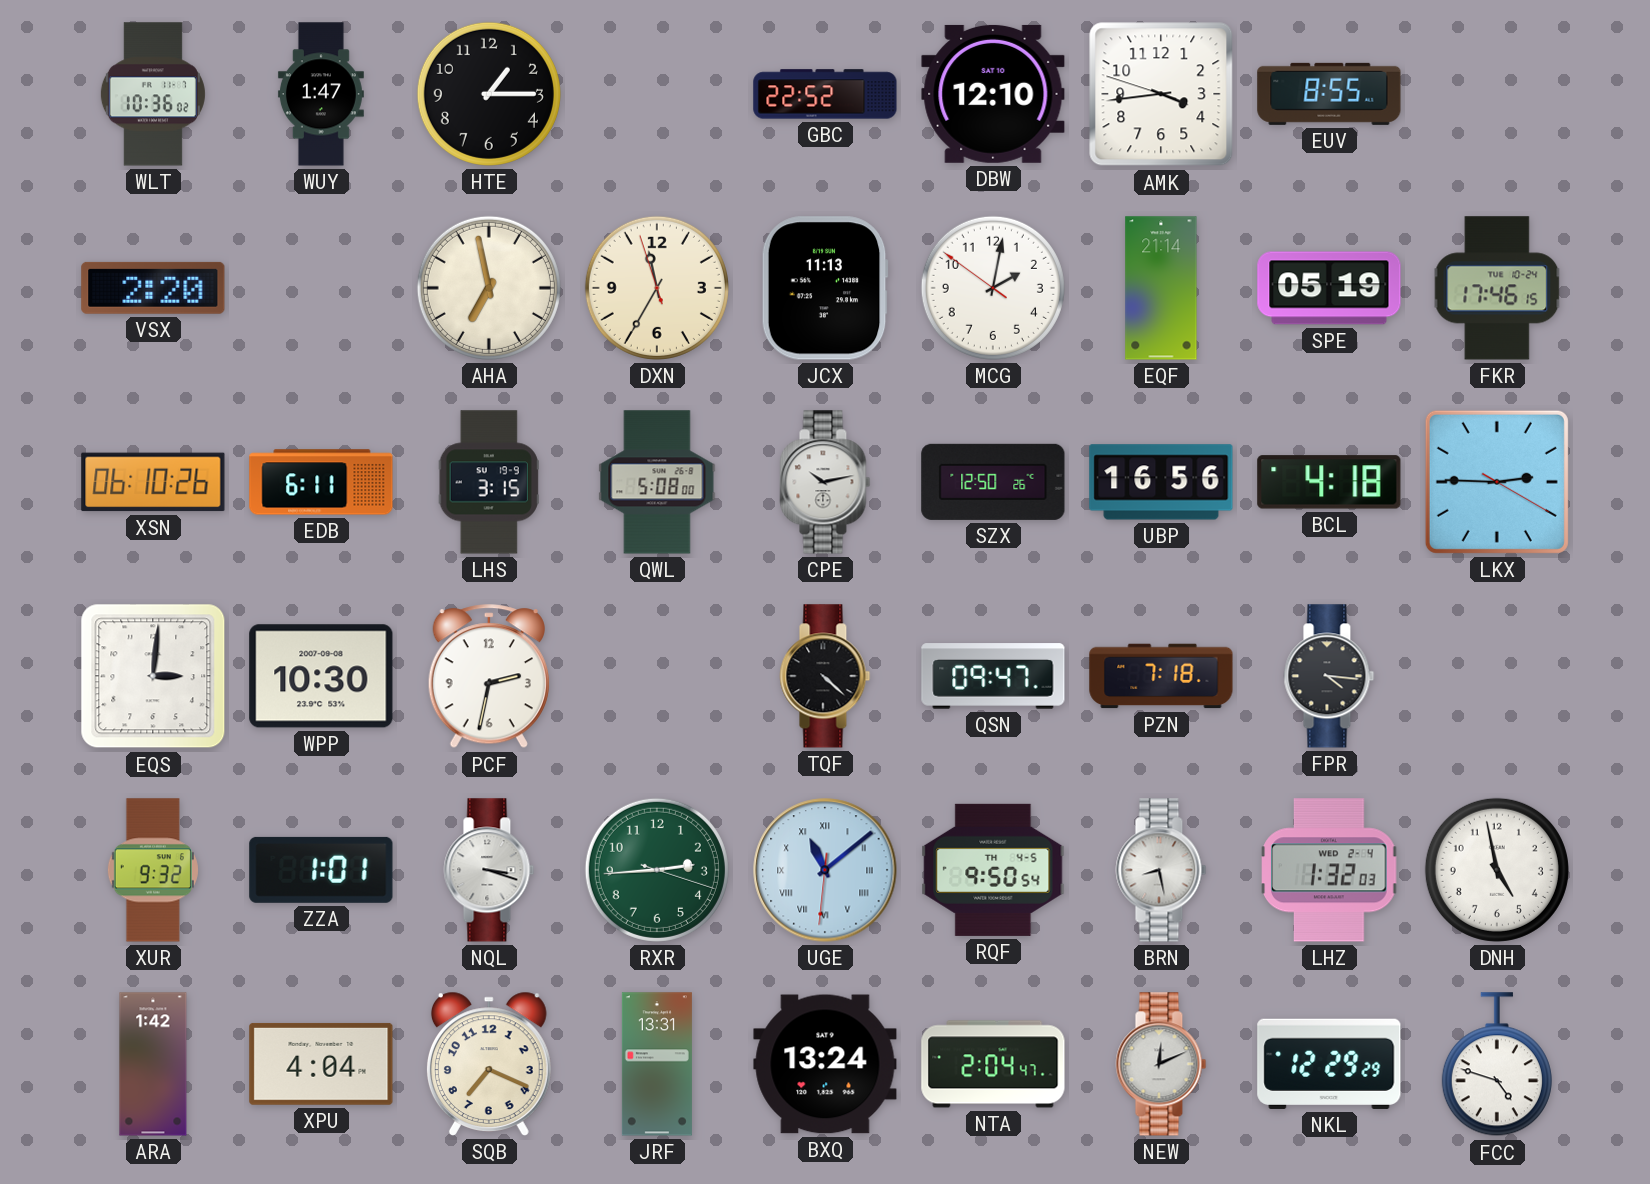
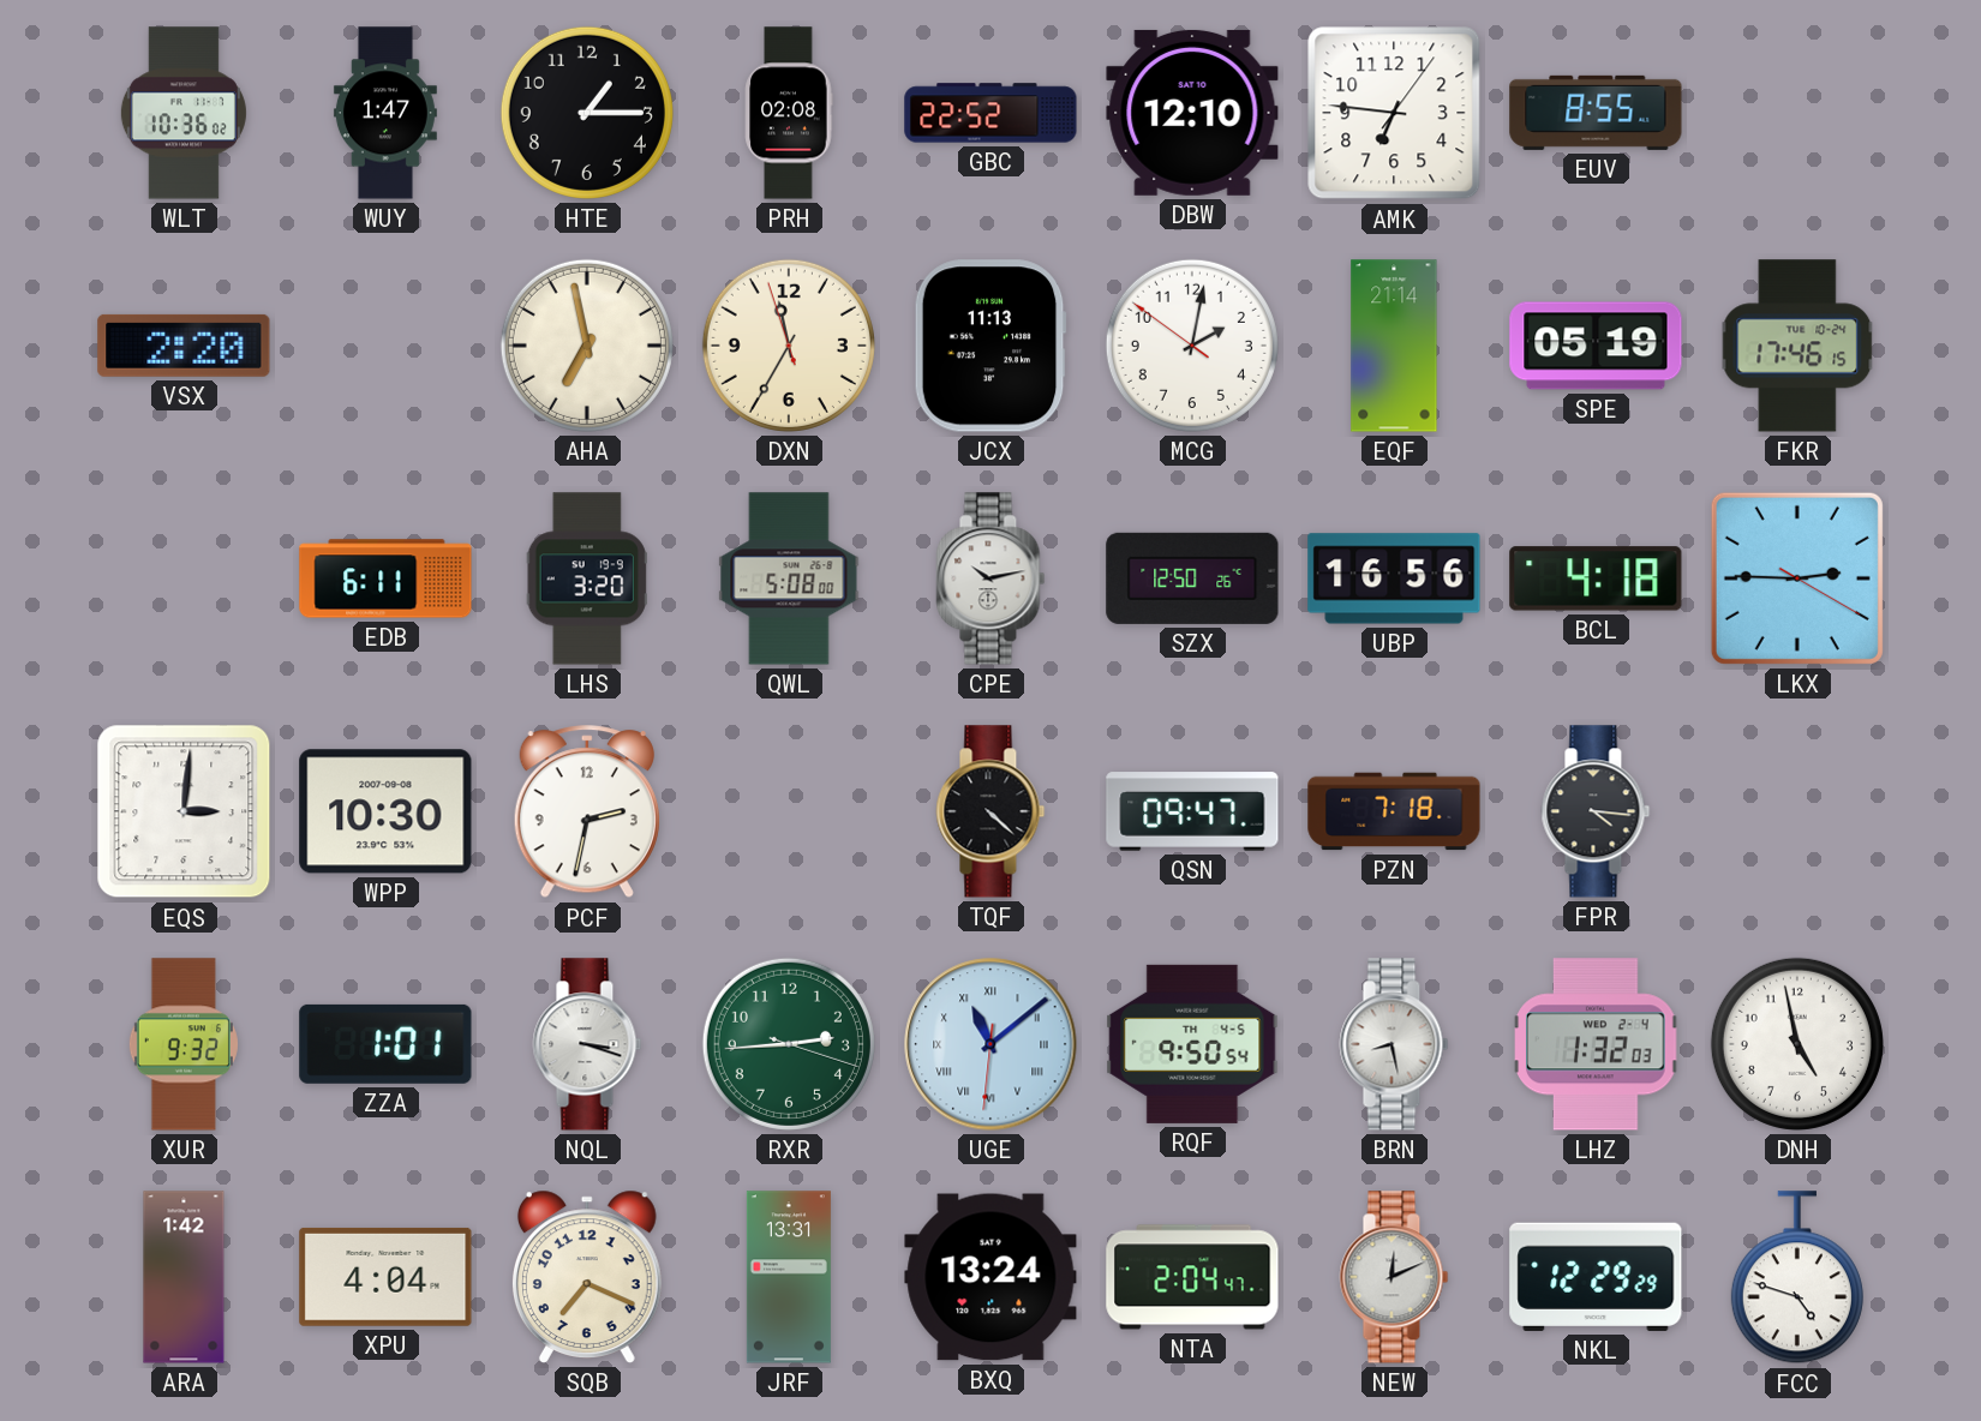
PRH: none -> 02:08
AMK: 3:43 -> 6:46
XSN: 06:10 -> none
LHS: 3:15 -> 3:20
